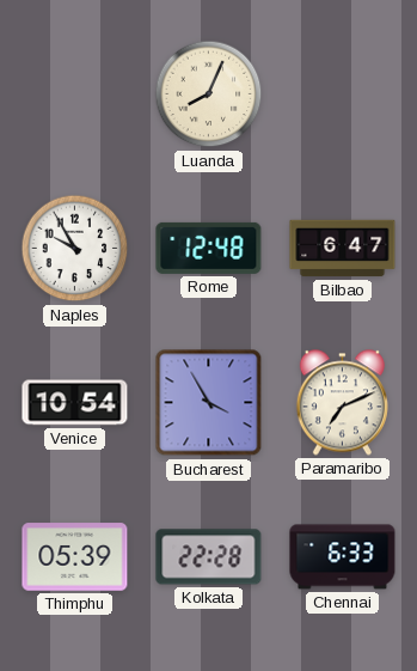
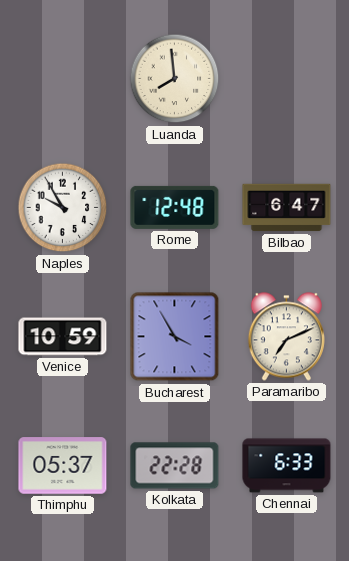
Luanda: 8:04 -> 7:59
Venice: 10:54 -> 10:59
Thimphu: 05:39 -> 05:37
